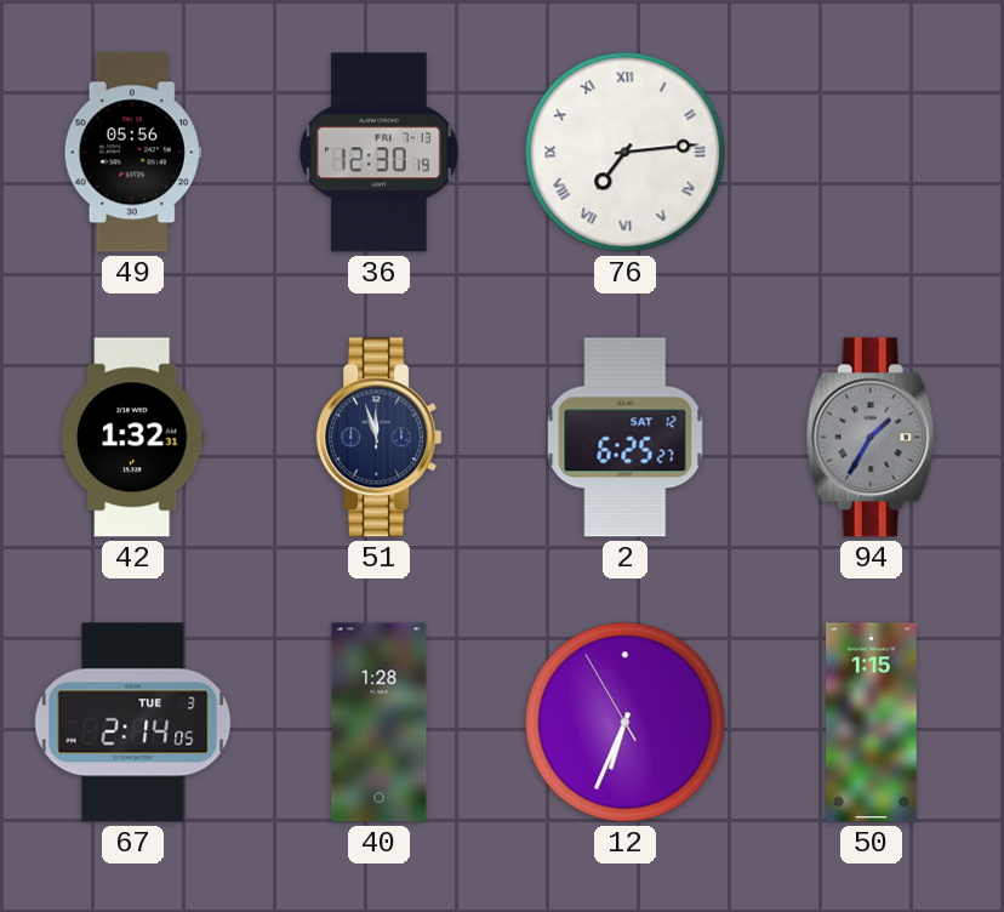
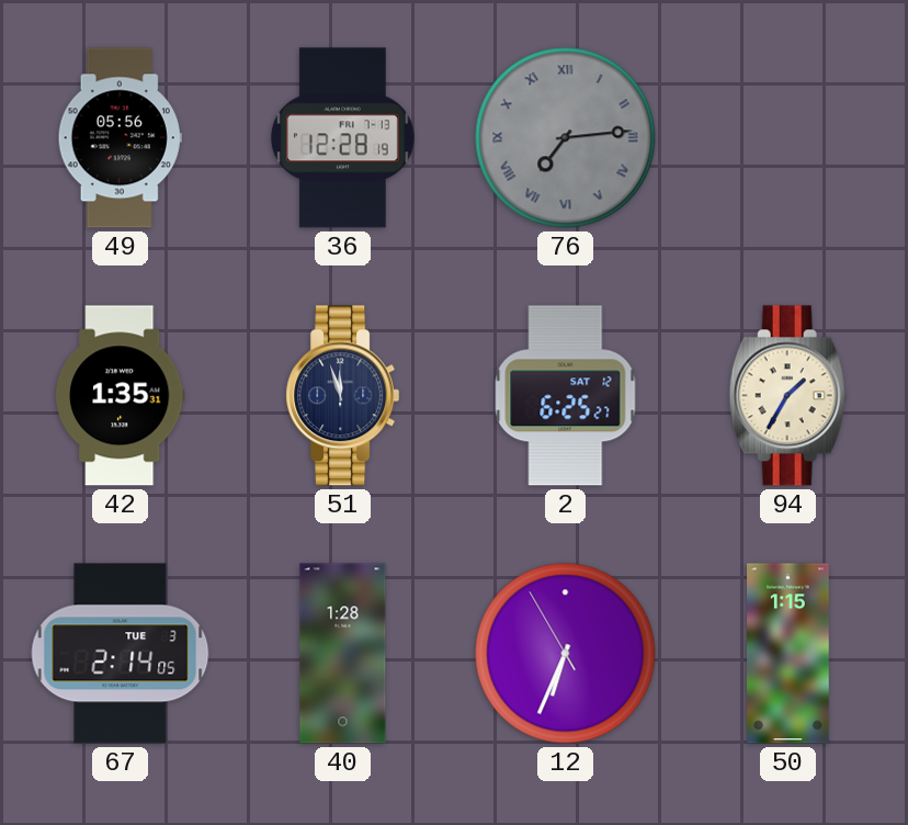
36: 12:30 -> 12:28
76 dial: white -> grey
42: 1:32 -> 1:35
94 dial: grey -> cream
